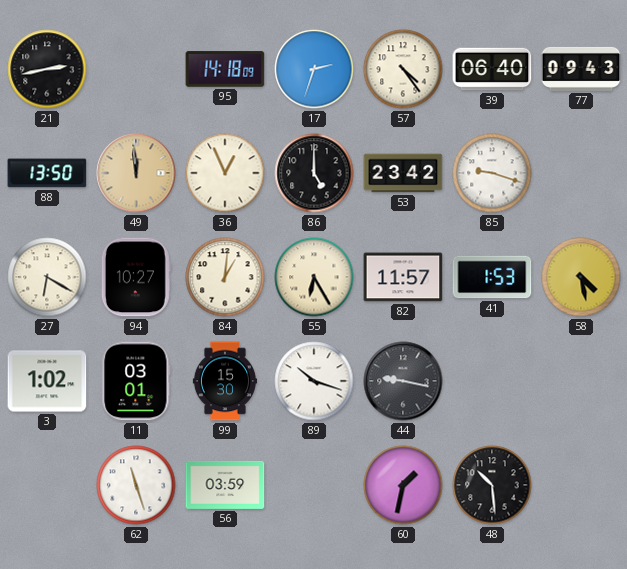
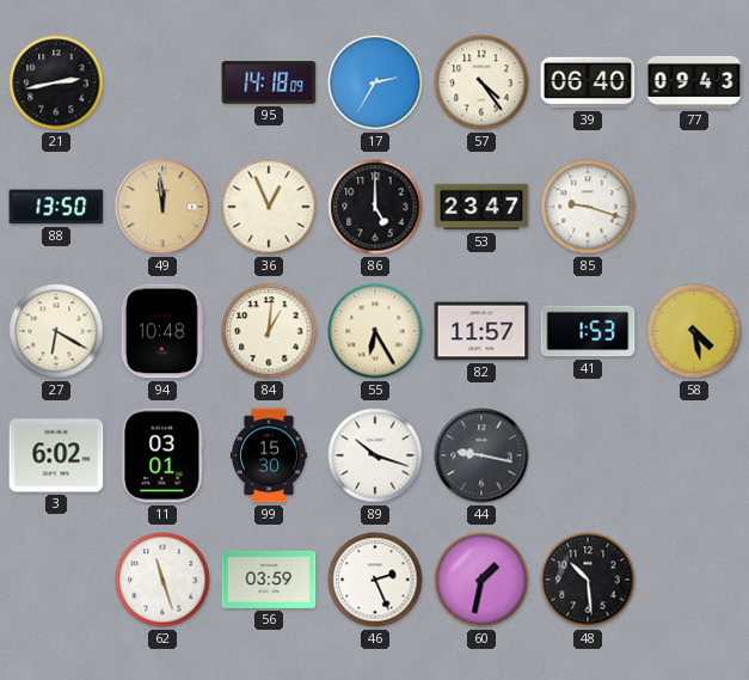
17: 2:33 -> 2:35
53: 23:42 -> 23:47
94: 10:27 -> 10:48
3: 1:02 -> 6:02
46: none -> 2:26
